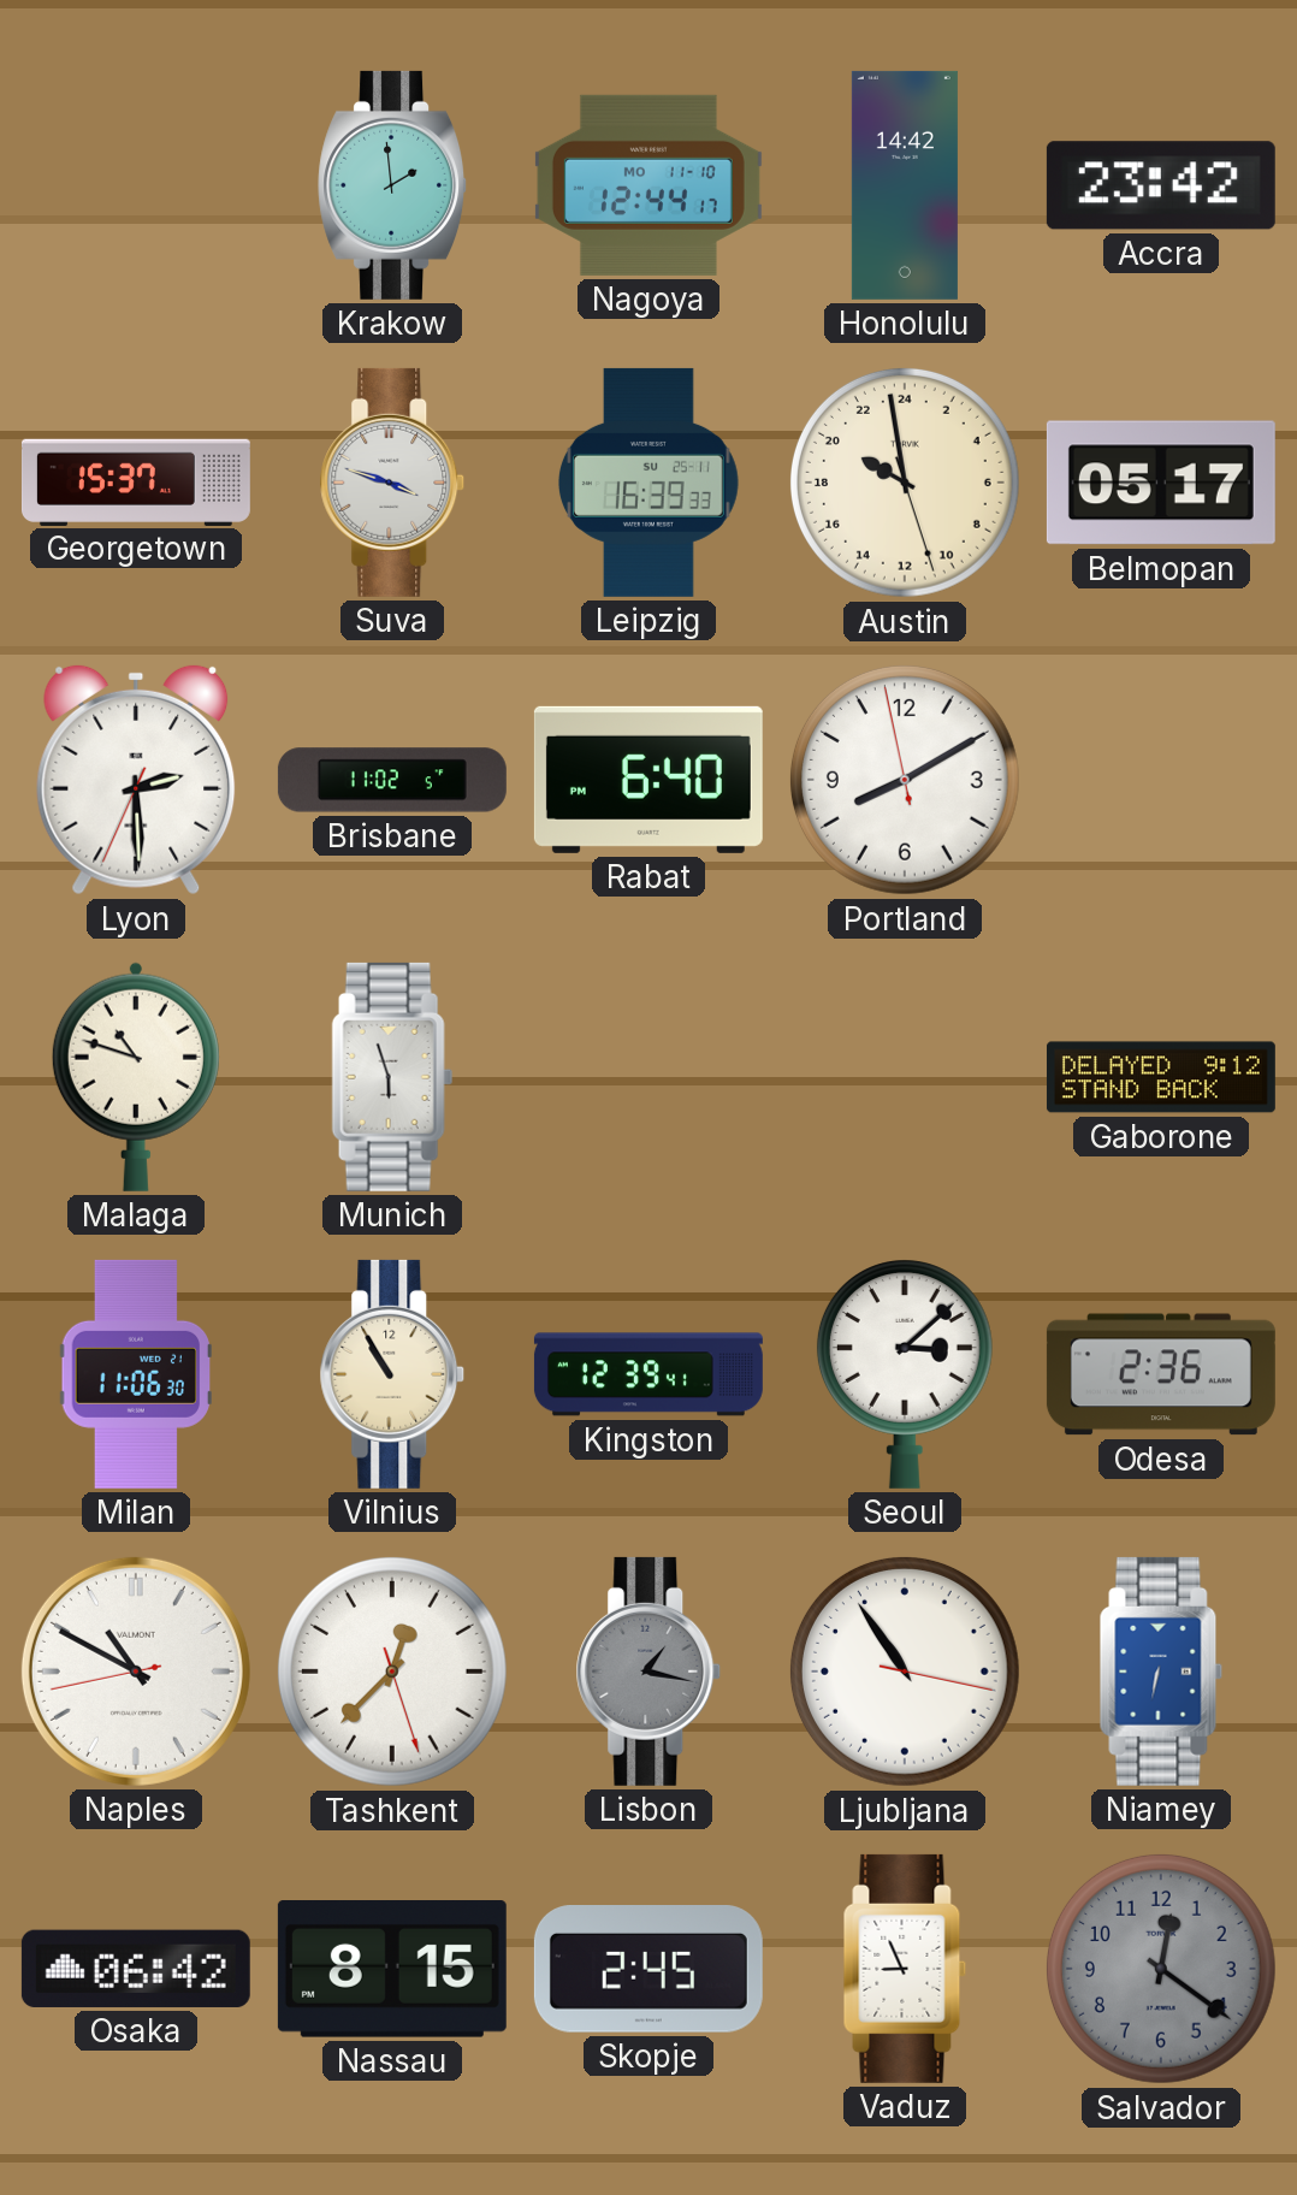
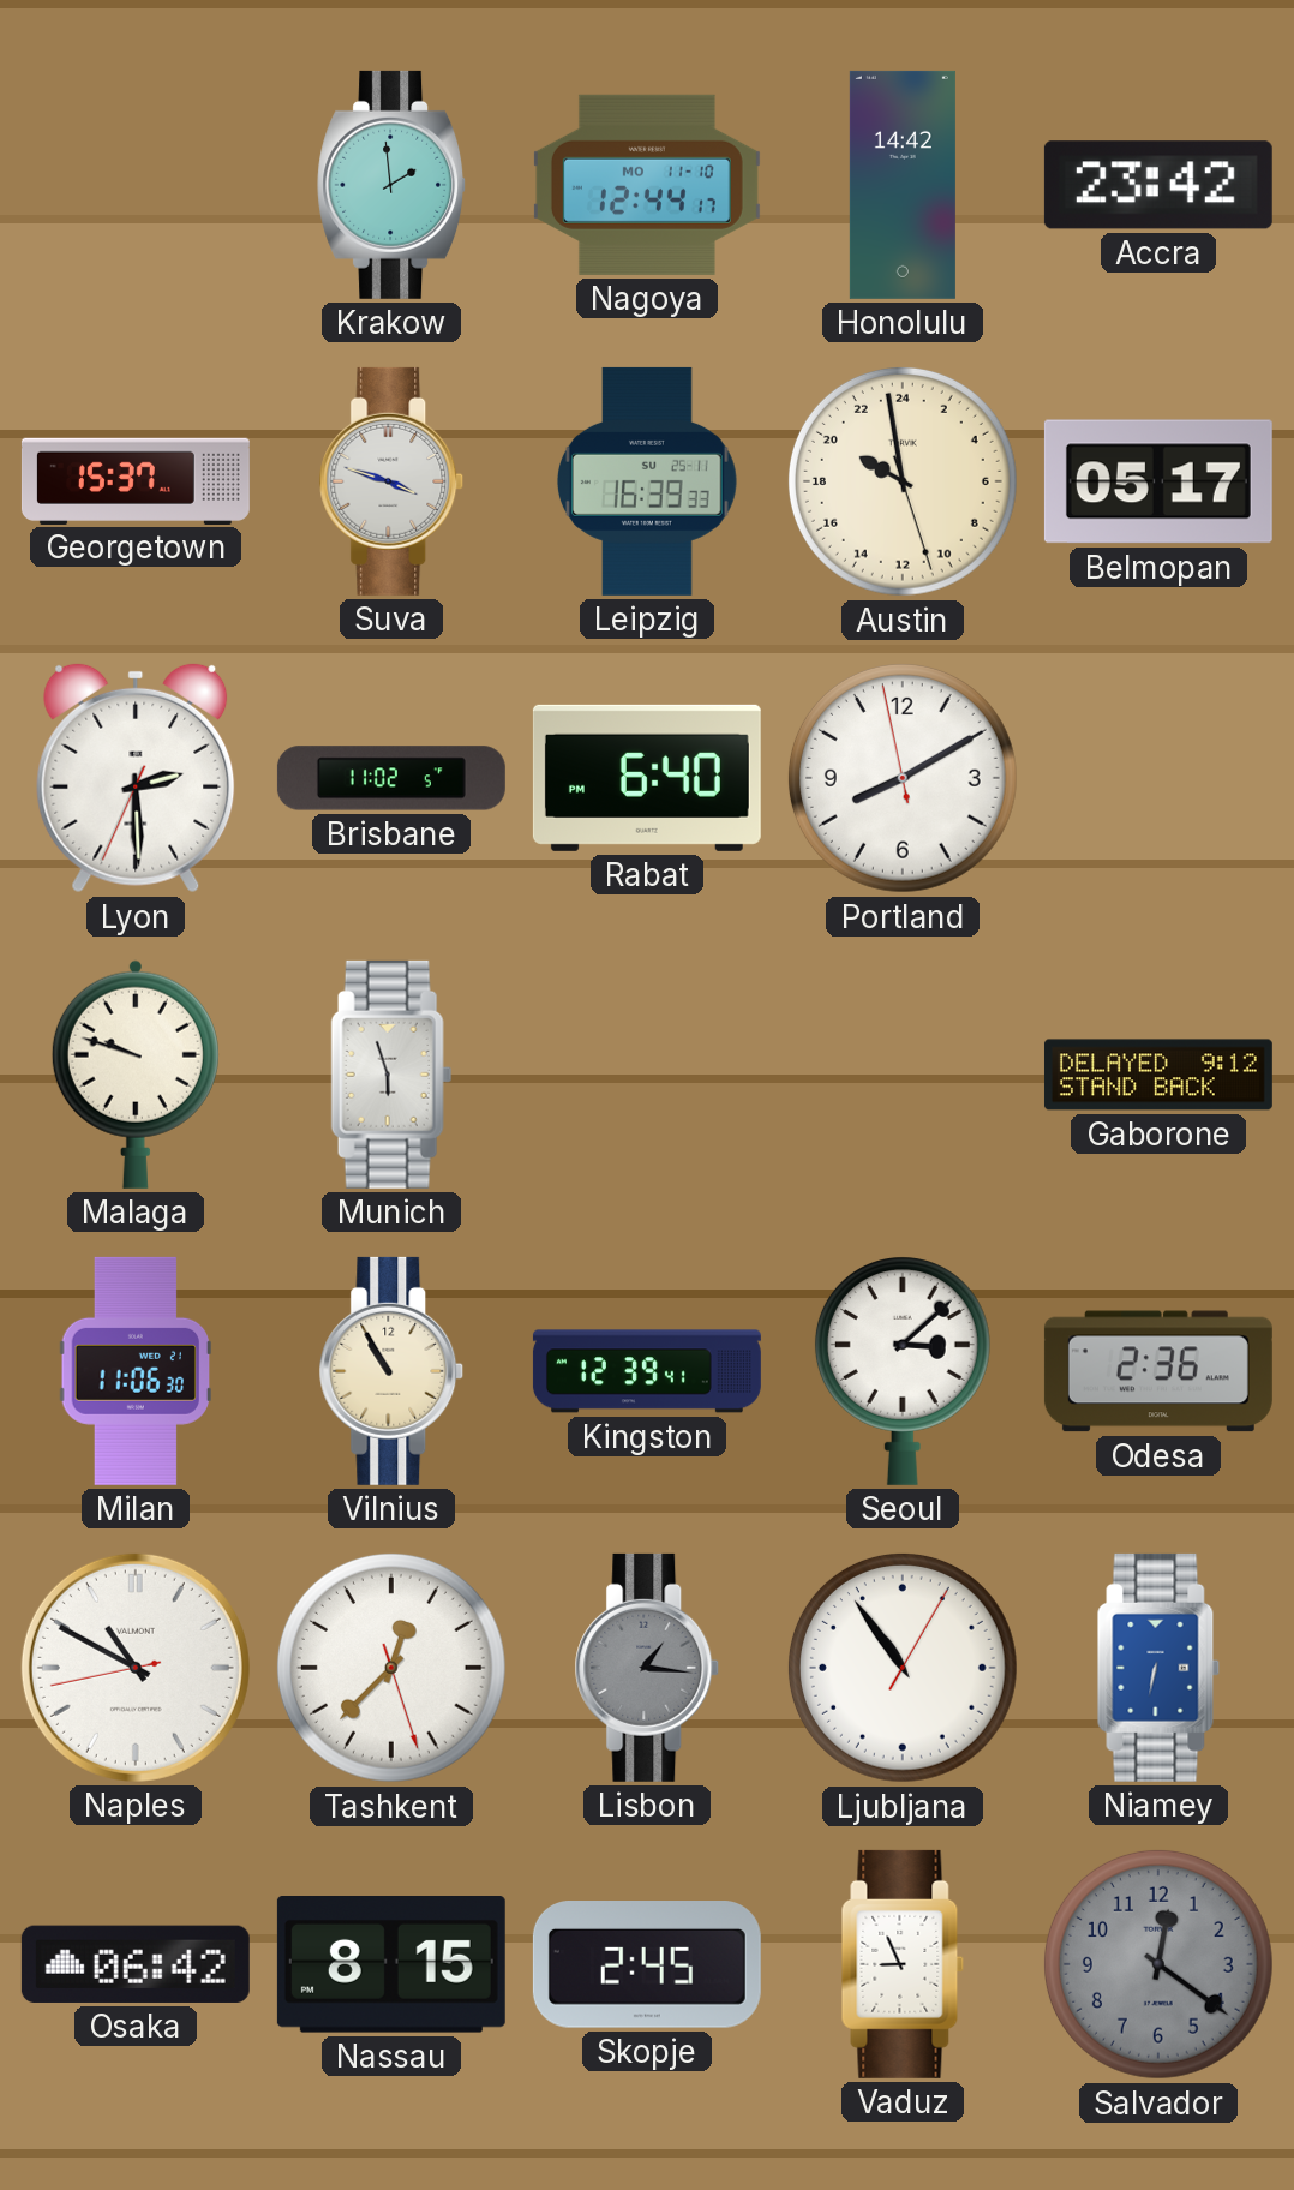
Malaga: 10:48 -> 9:48
Lisbon: 1:17 -> 1:16
Ljubljana: 10:54:17 -> 10:54:05
